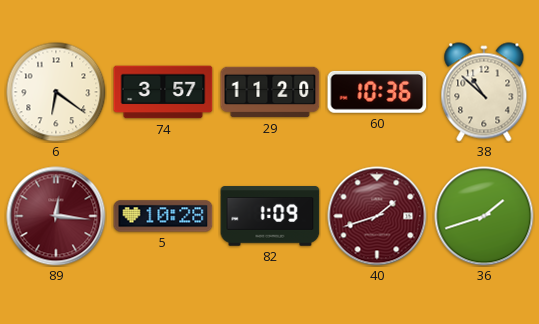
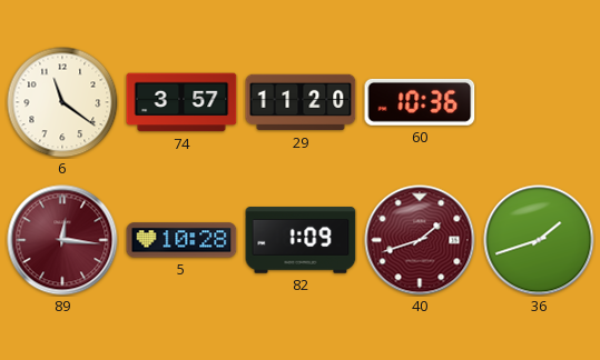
6: 6:21 -> 11:21
38: 10:52 -> none
